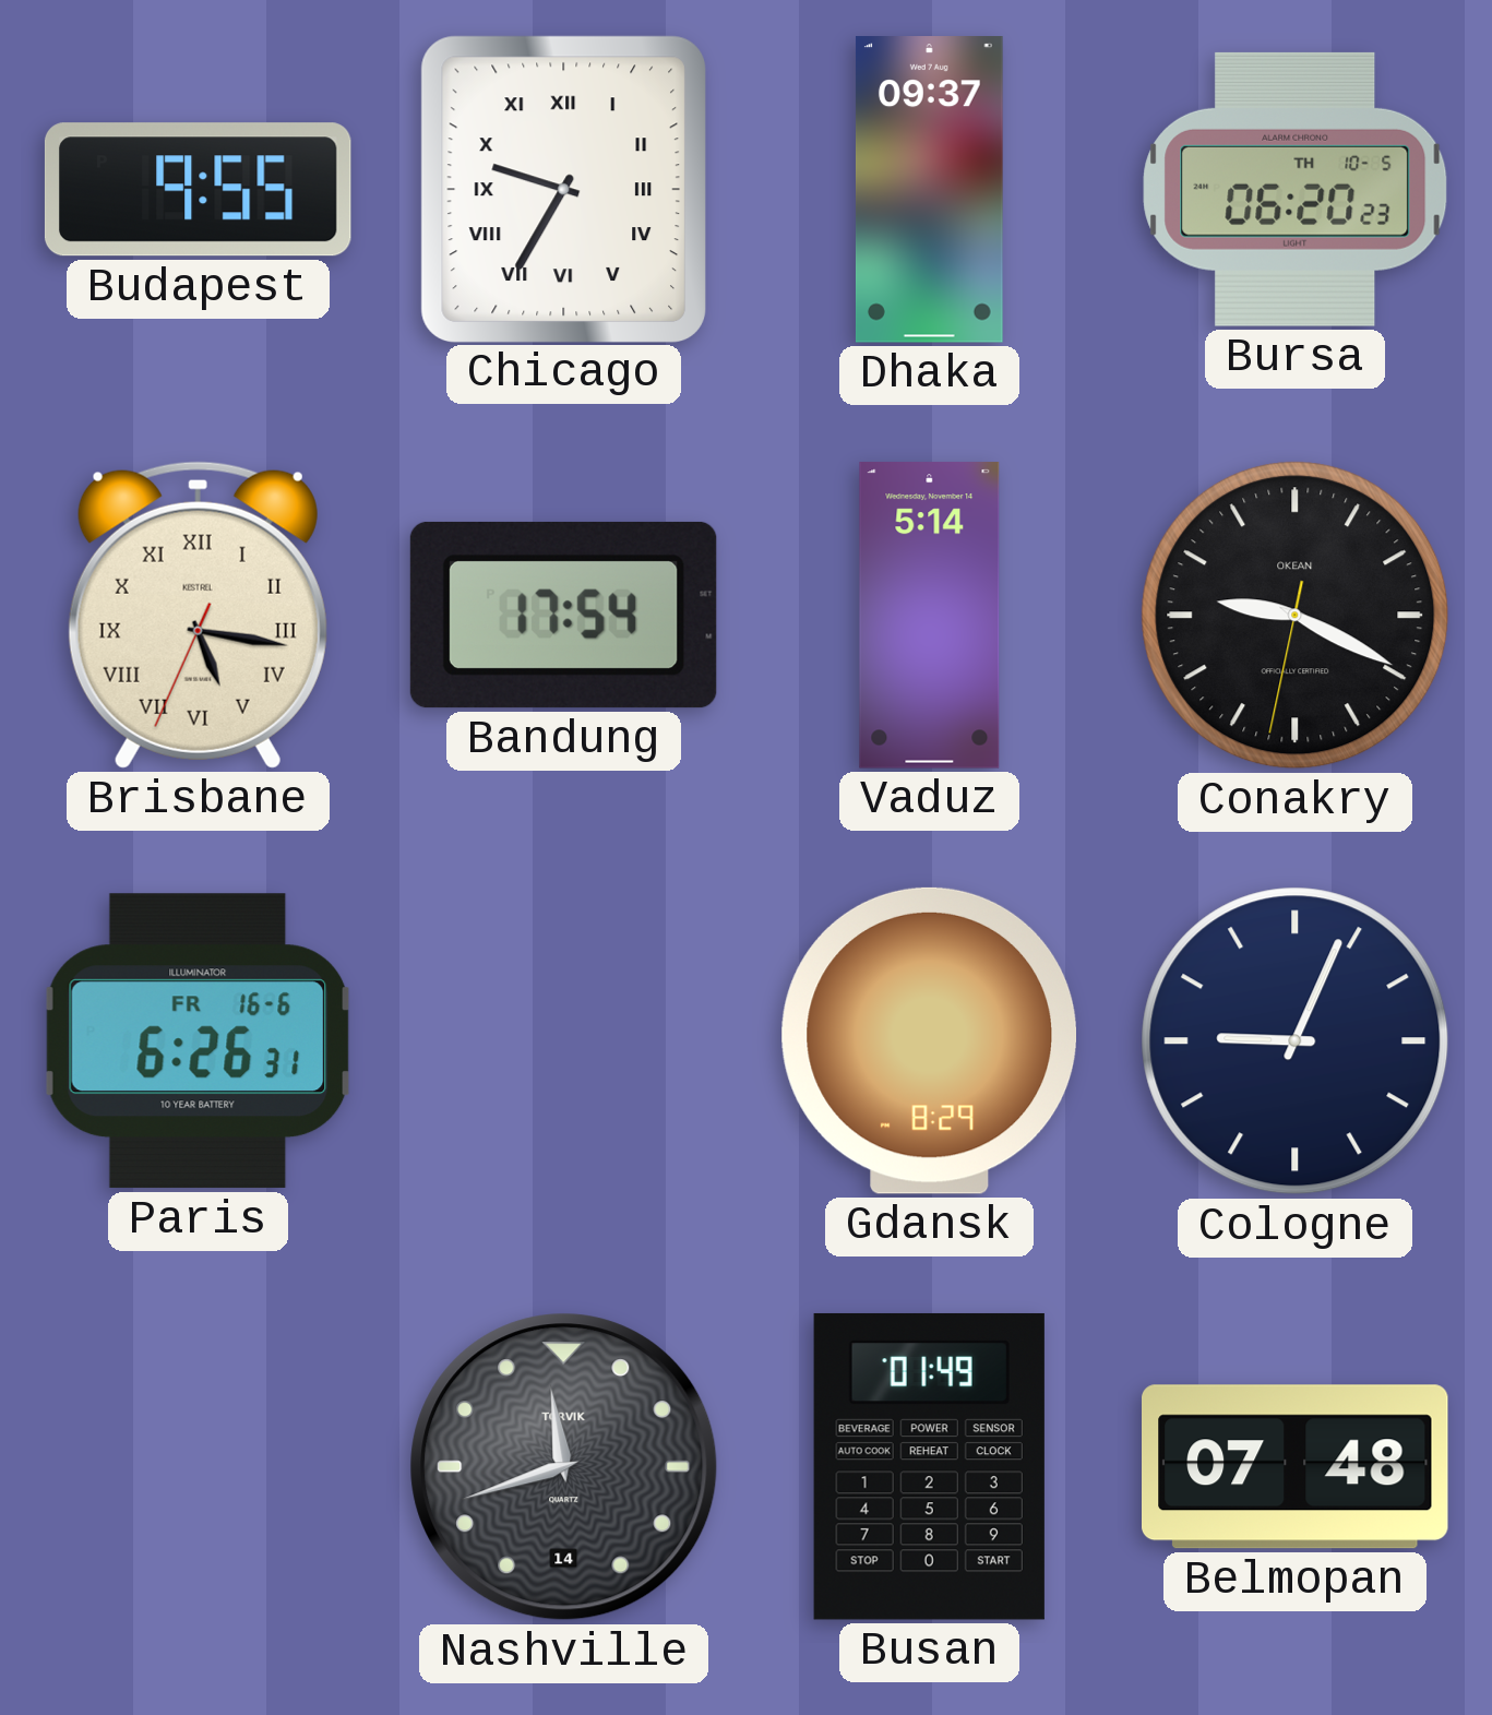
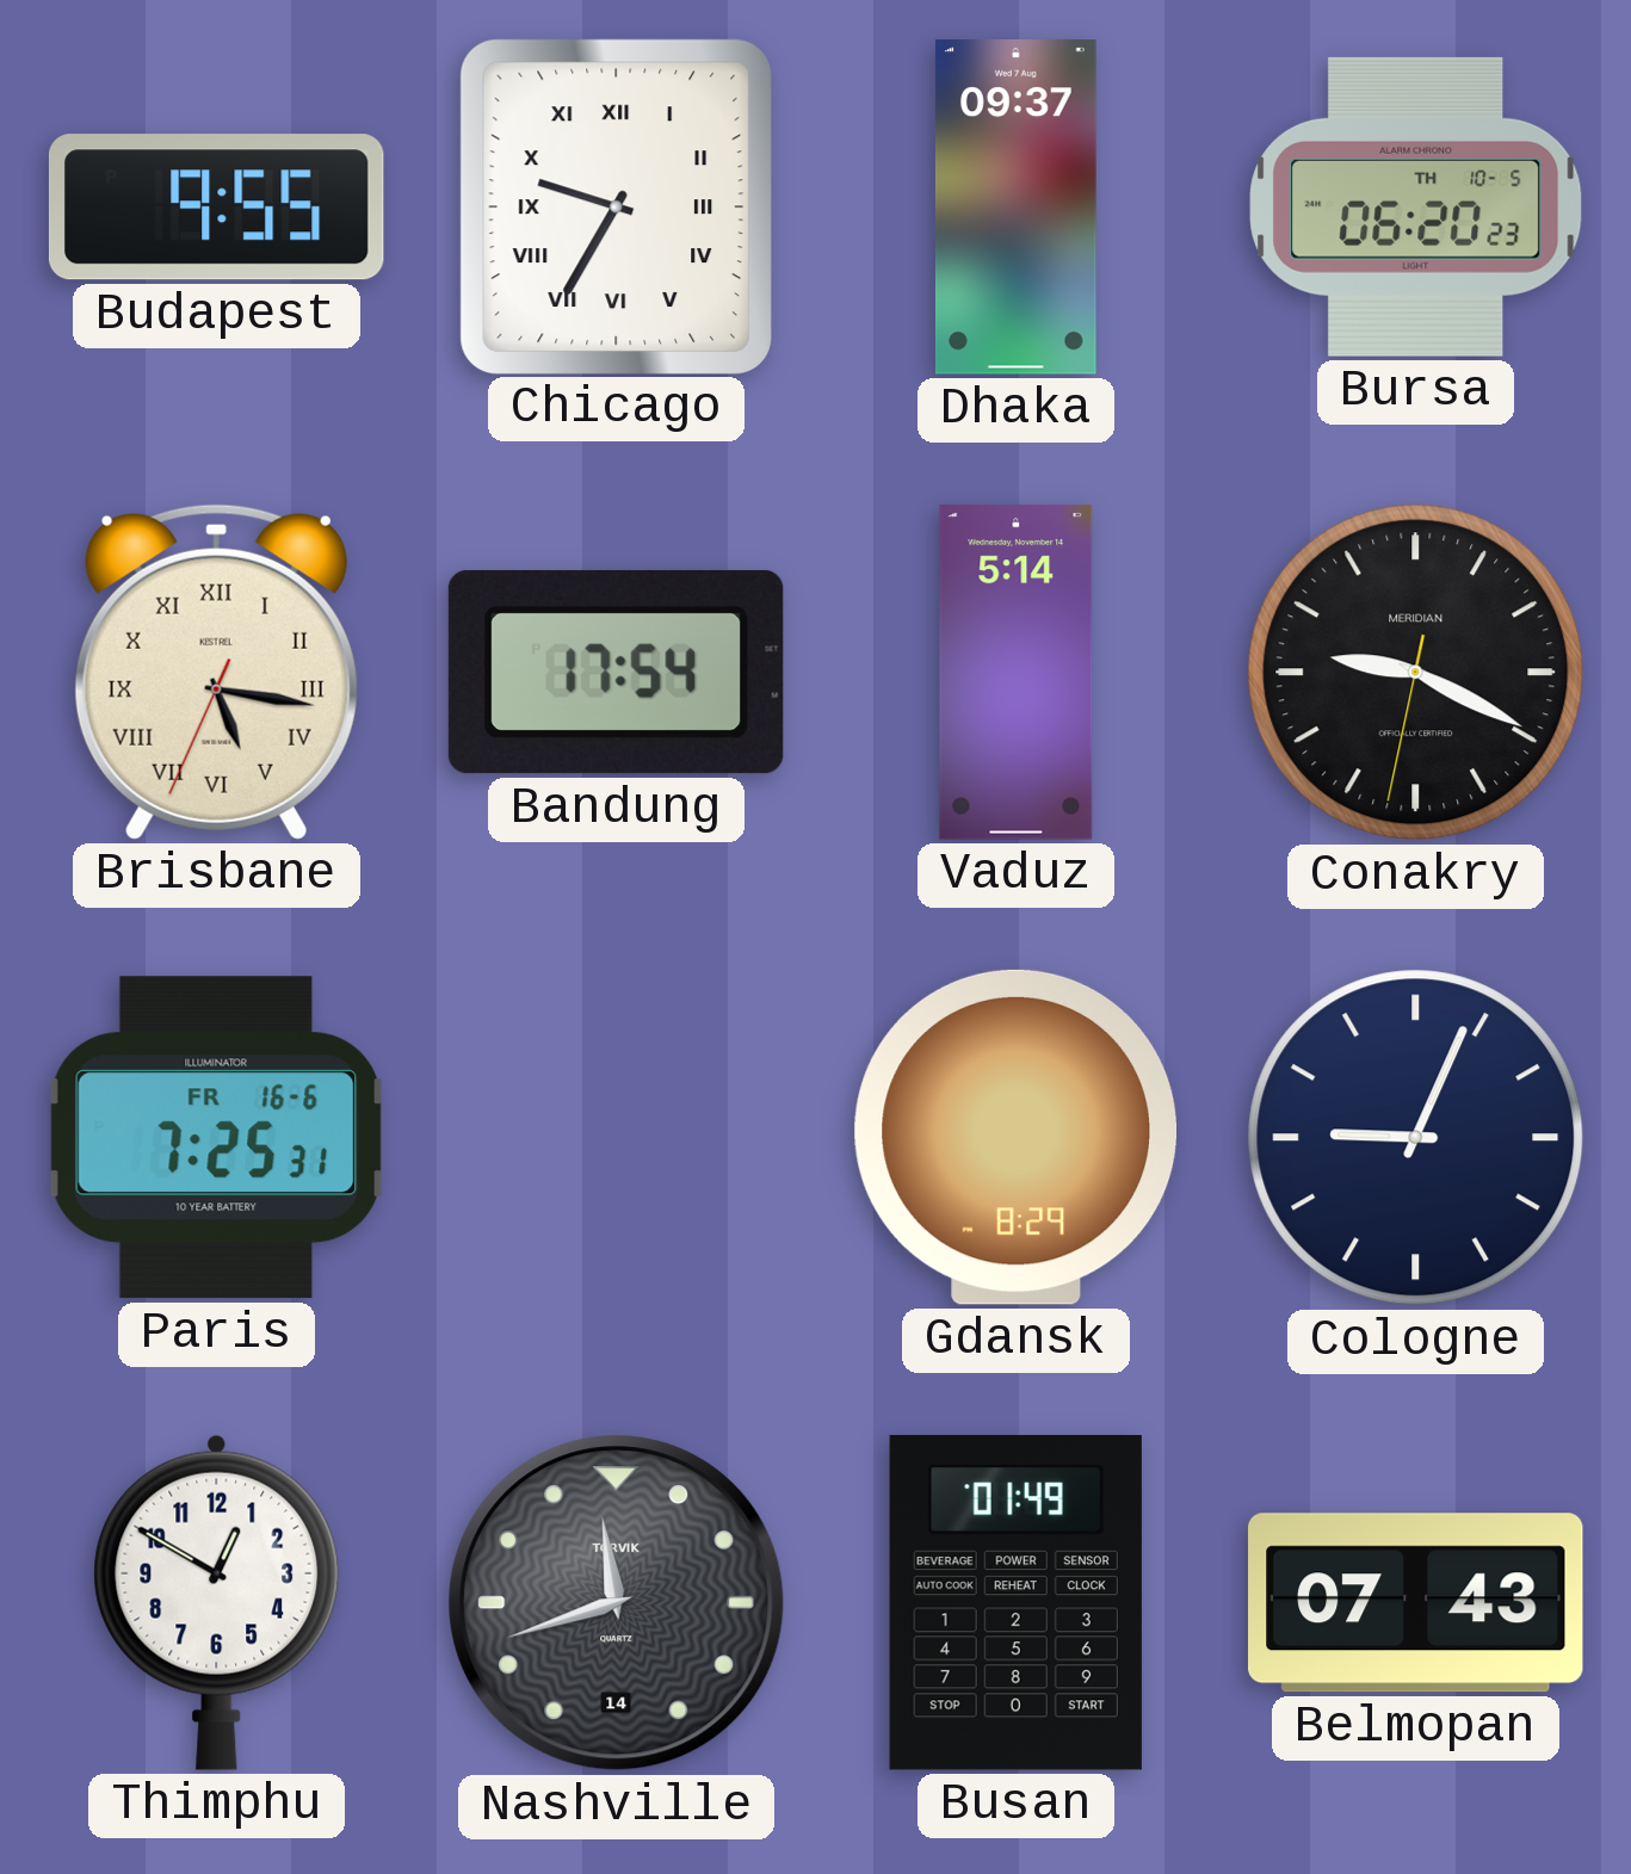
Conakry brand: OKEAN -> MERIDIAN
Paris: 6:26 -> 7:25
Thimphu: none -> 12:50
Belmopan: 07:48 -> 07:43
